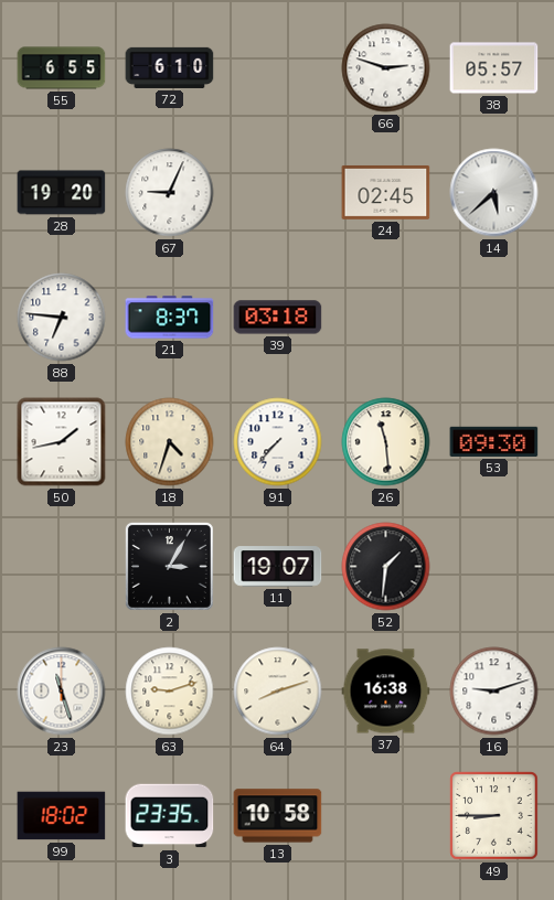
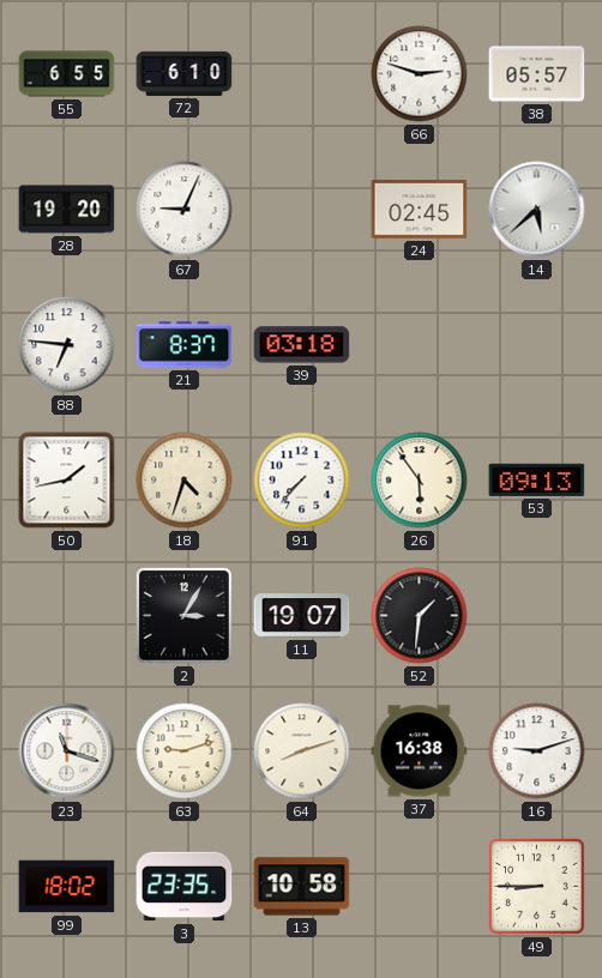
26: 11:29 -> 5:54
53: 09:30 -> 09:13
23: 11:27 -> 11:18
